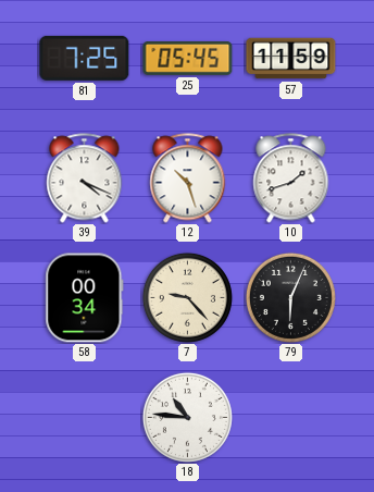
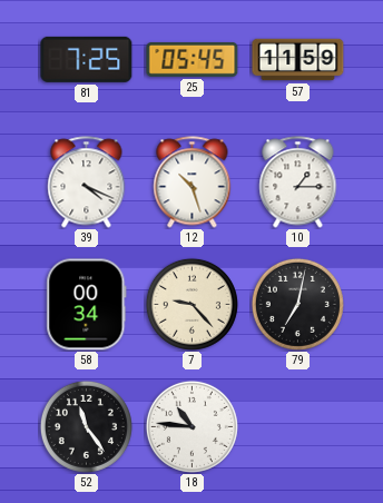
10: 1:42 -> 1:15
79: 6:04 -> 7:02
52: none -> 11:24
